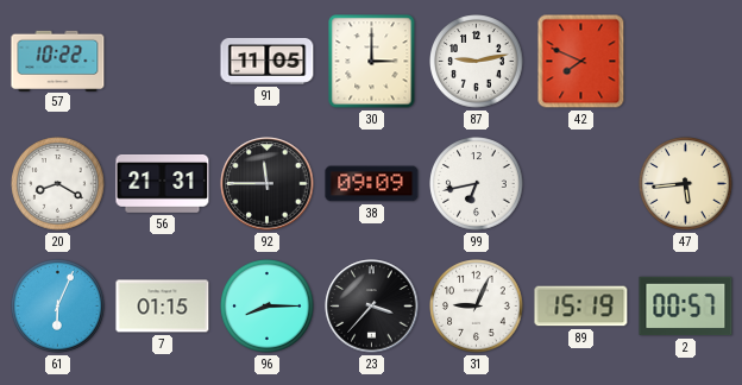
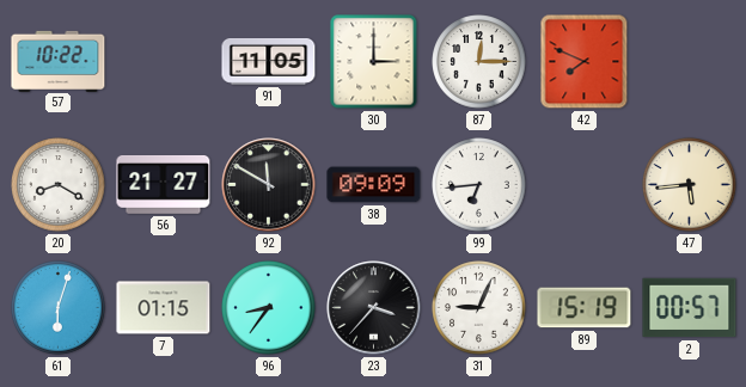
87: 9:13 -> 12:15
56: 21:31 -> 21:27
92: 11:45 -> 11:50
99: 6:43 -> 6:44
61: 6:04 -> 6:03
96: 8:15 -> 8:36
